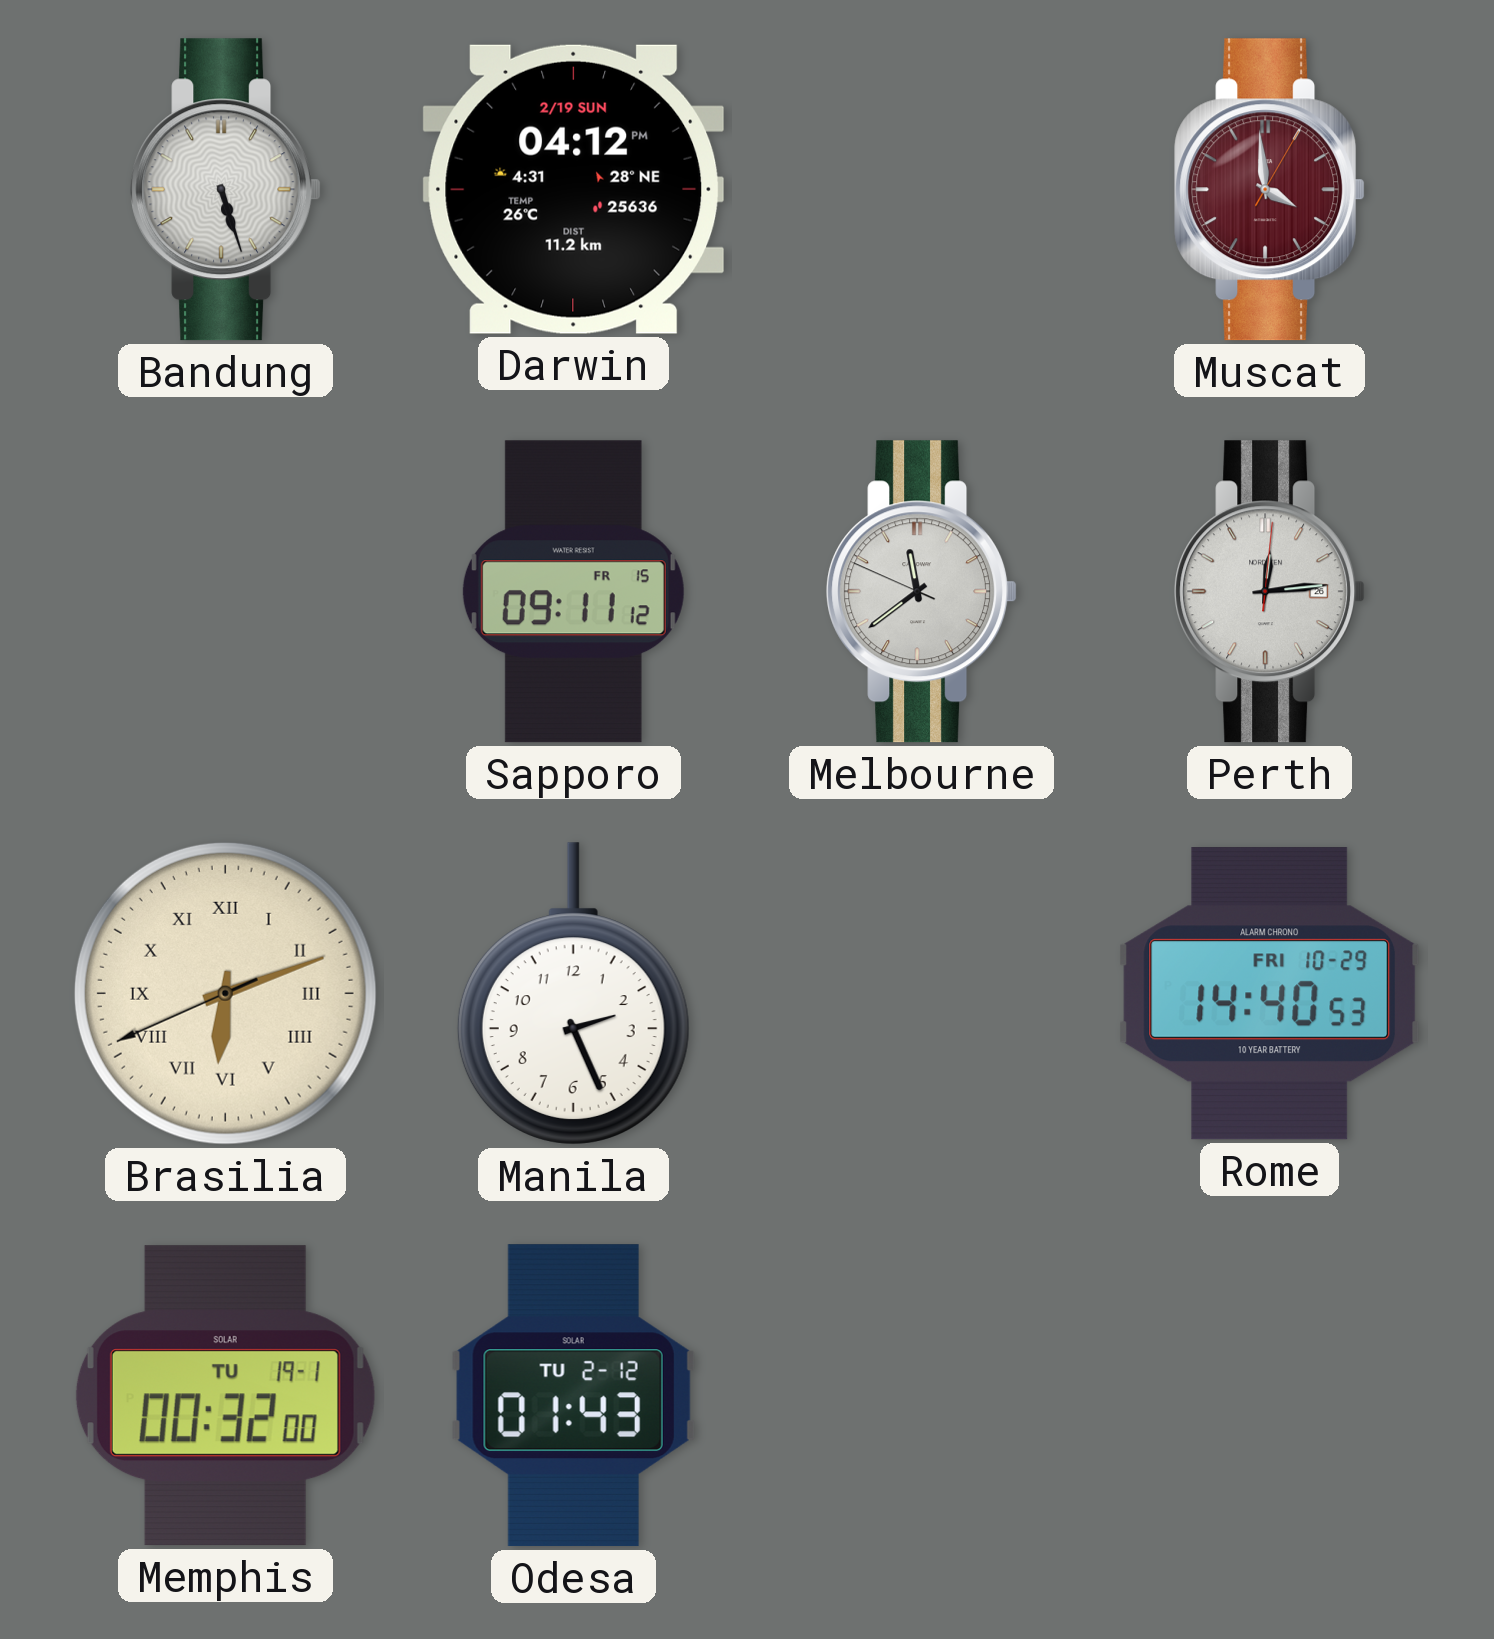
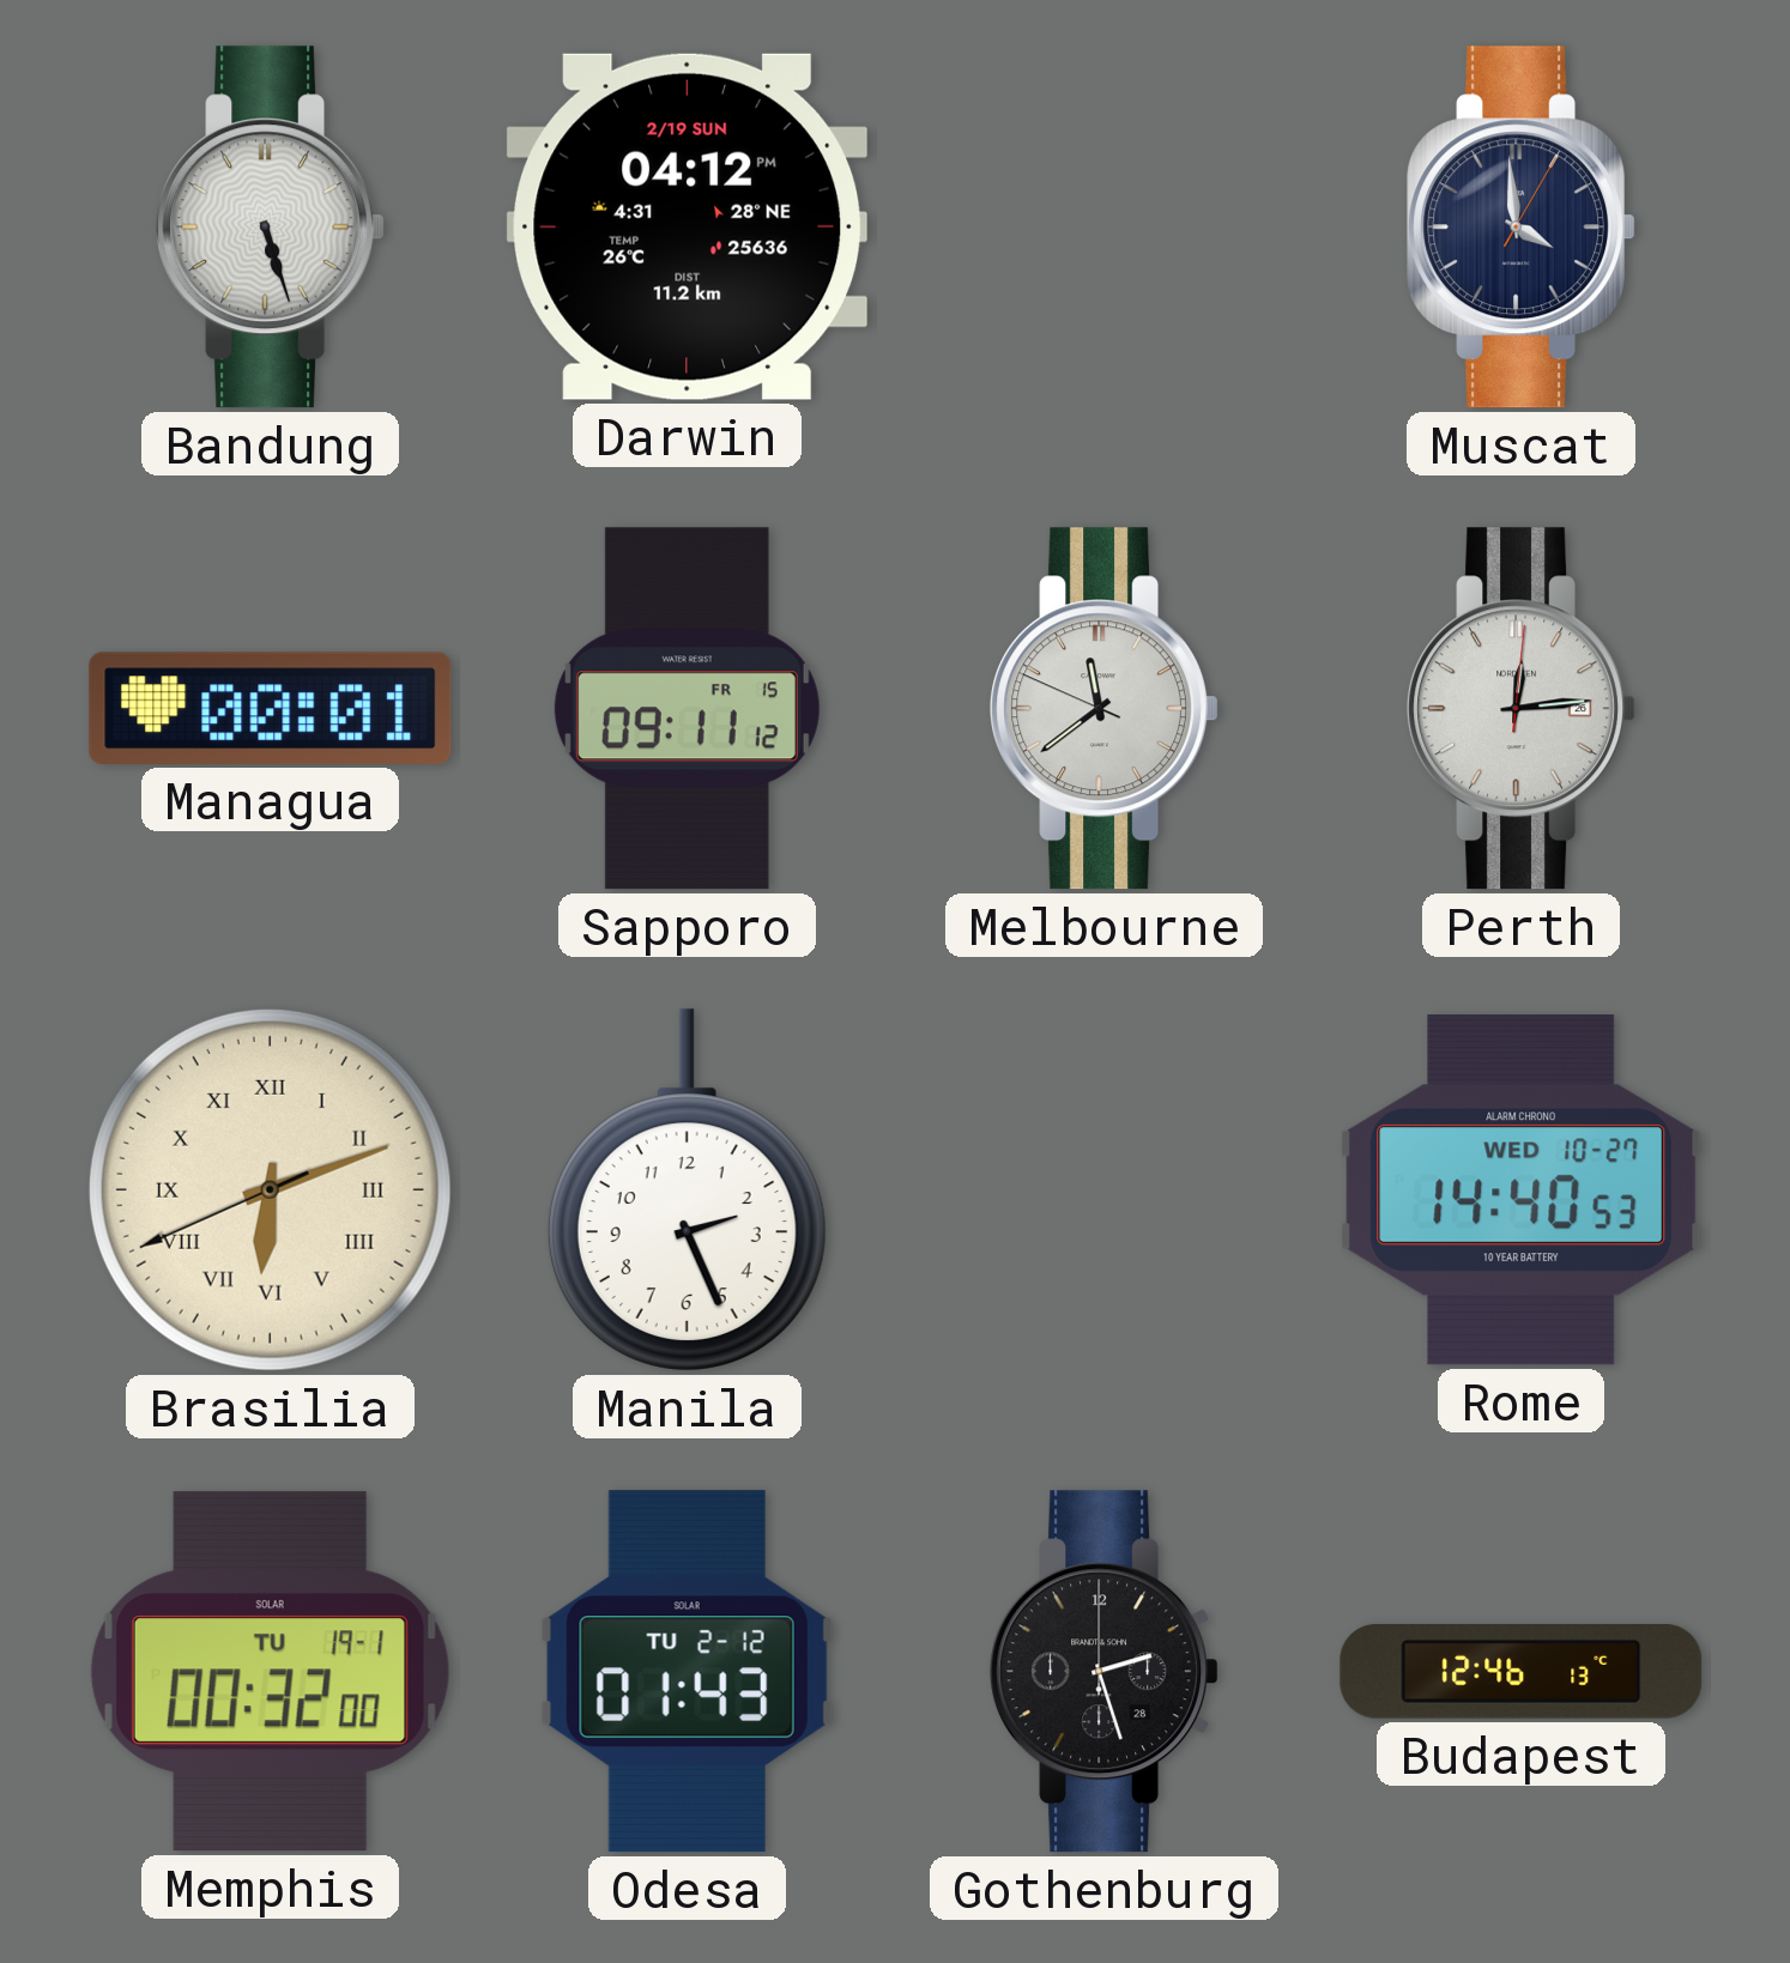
Muscat dial: burgundy -> navy
Managua: none -> 00:01
Rome date: FRI 10-29 -> WED 10-27
Gothenburg: none -> 2:27
Budapest: none -> 12:46
